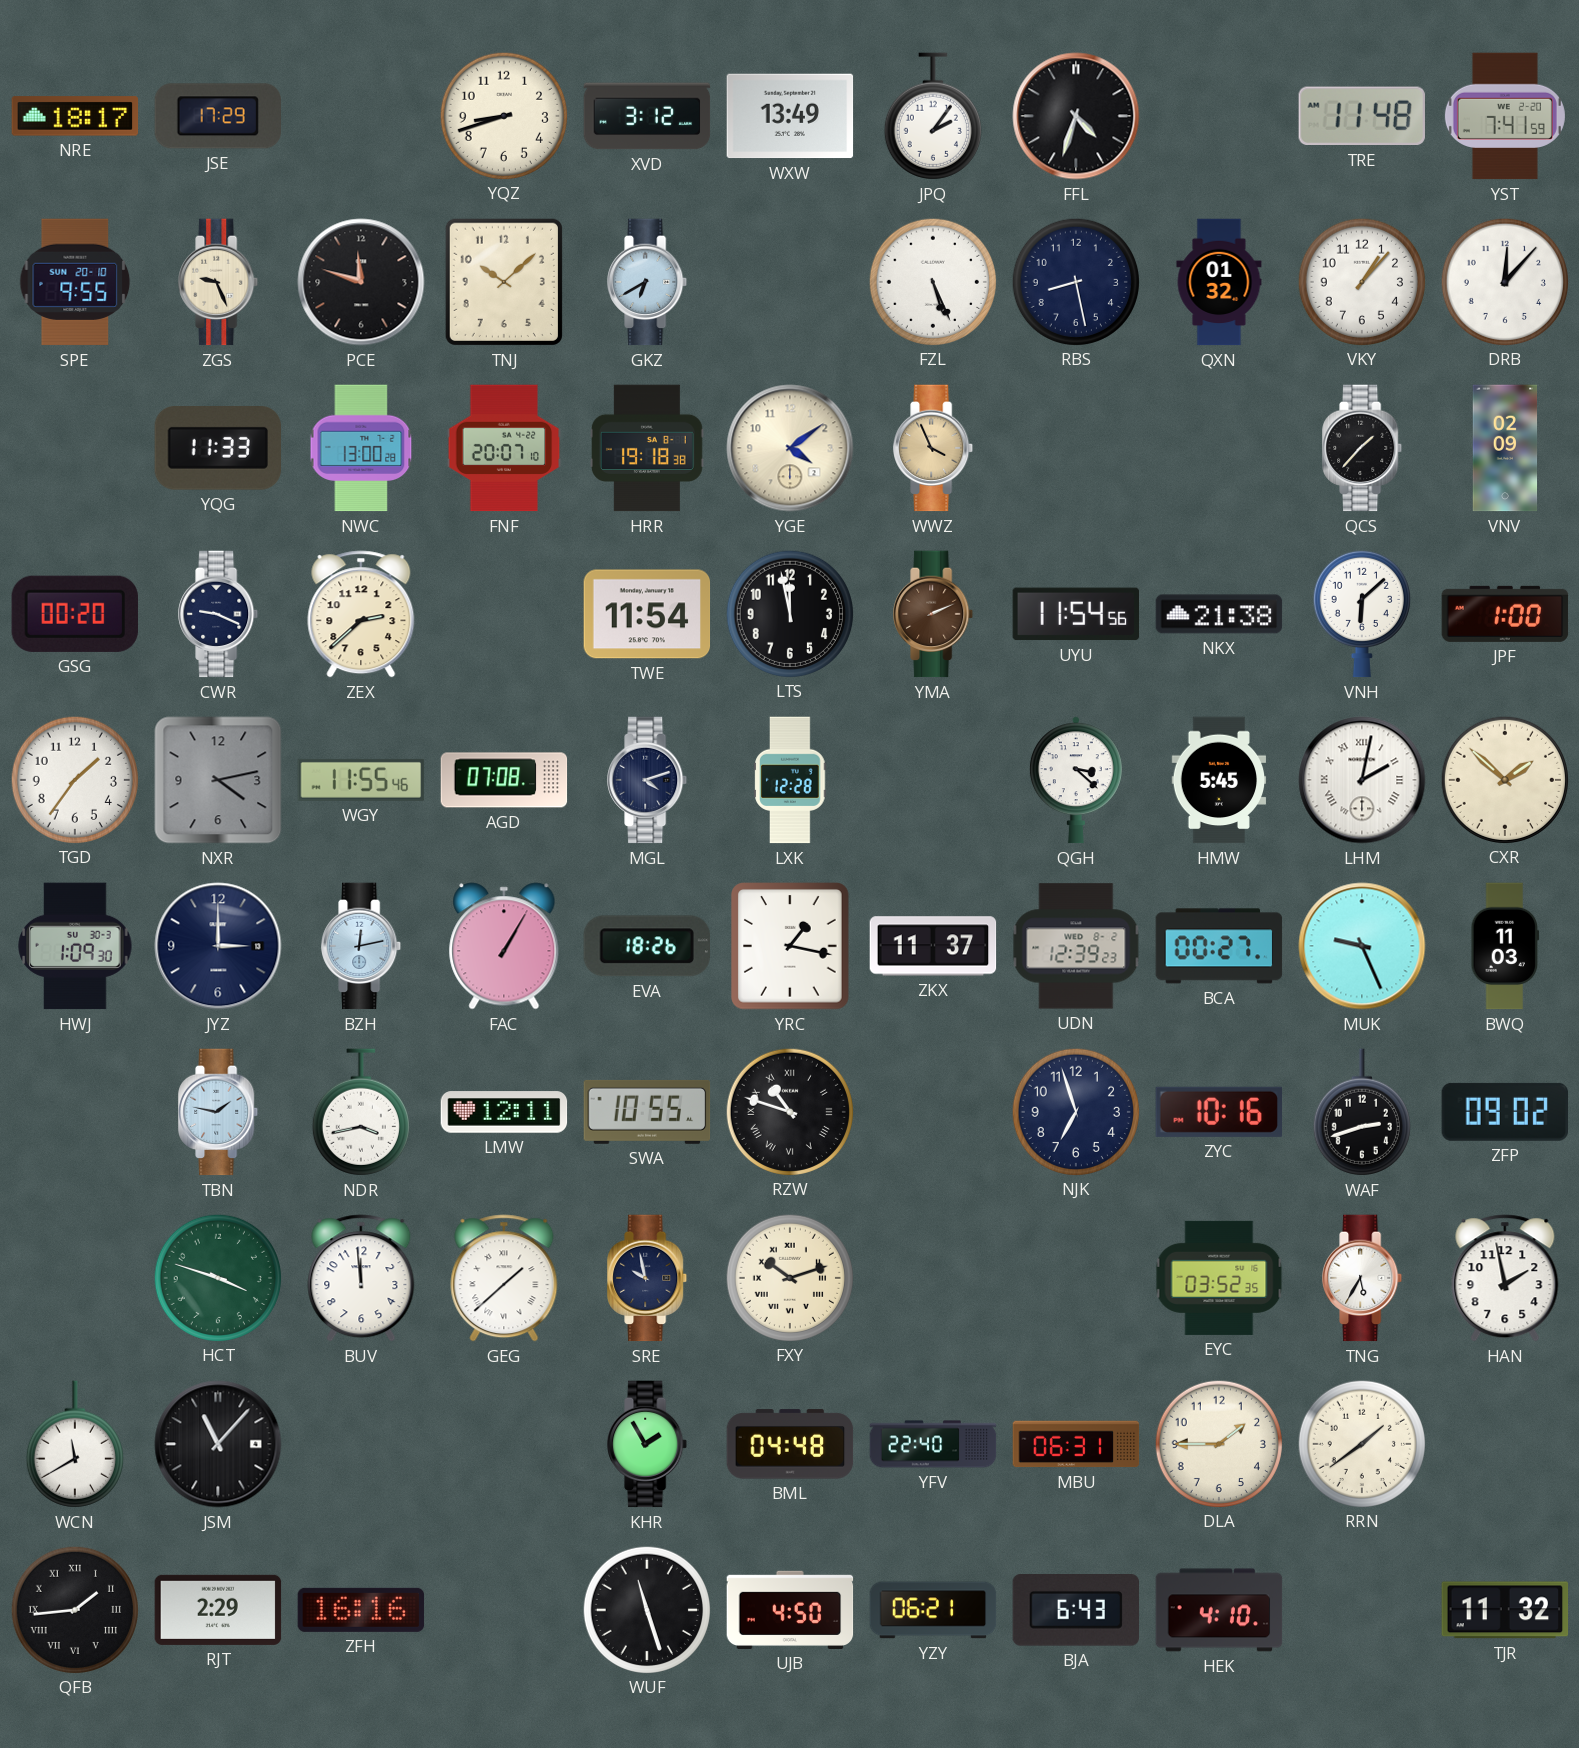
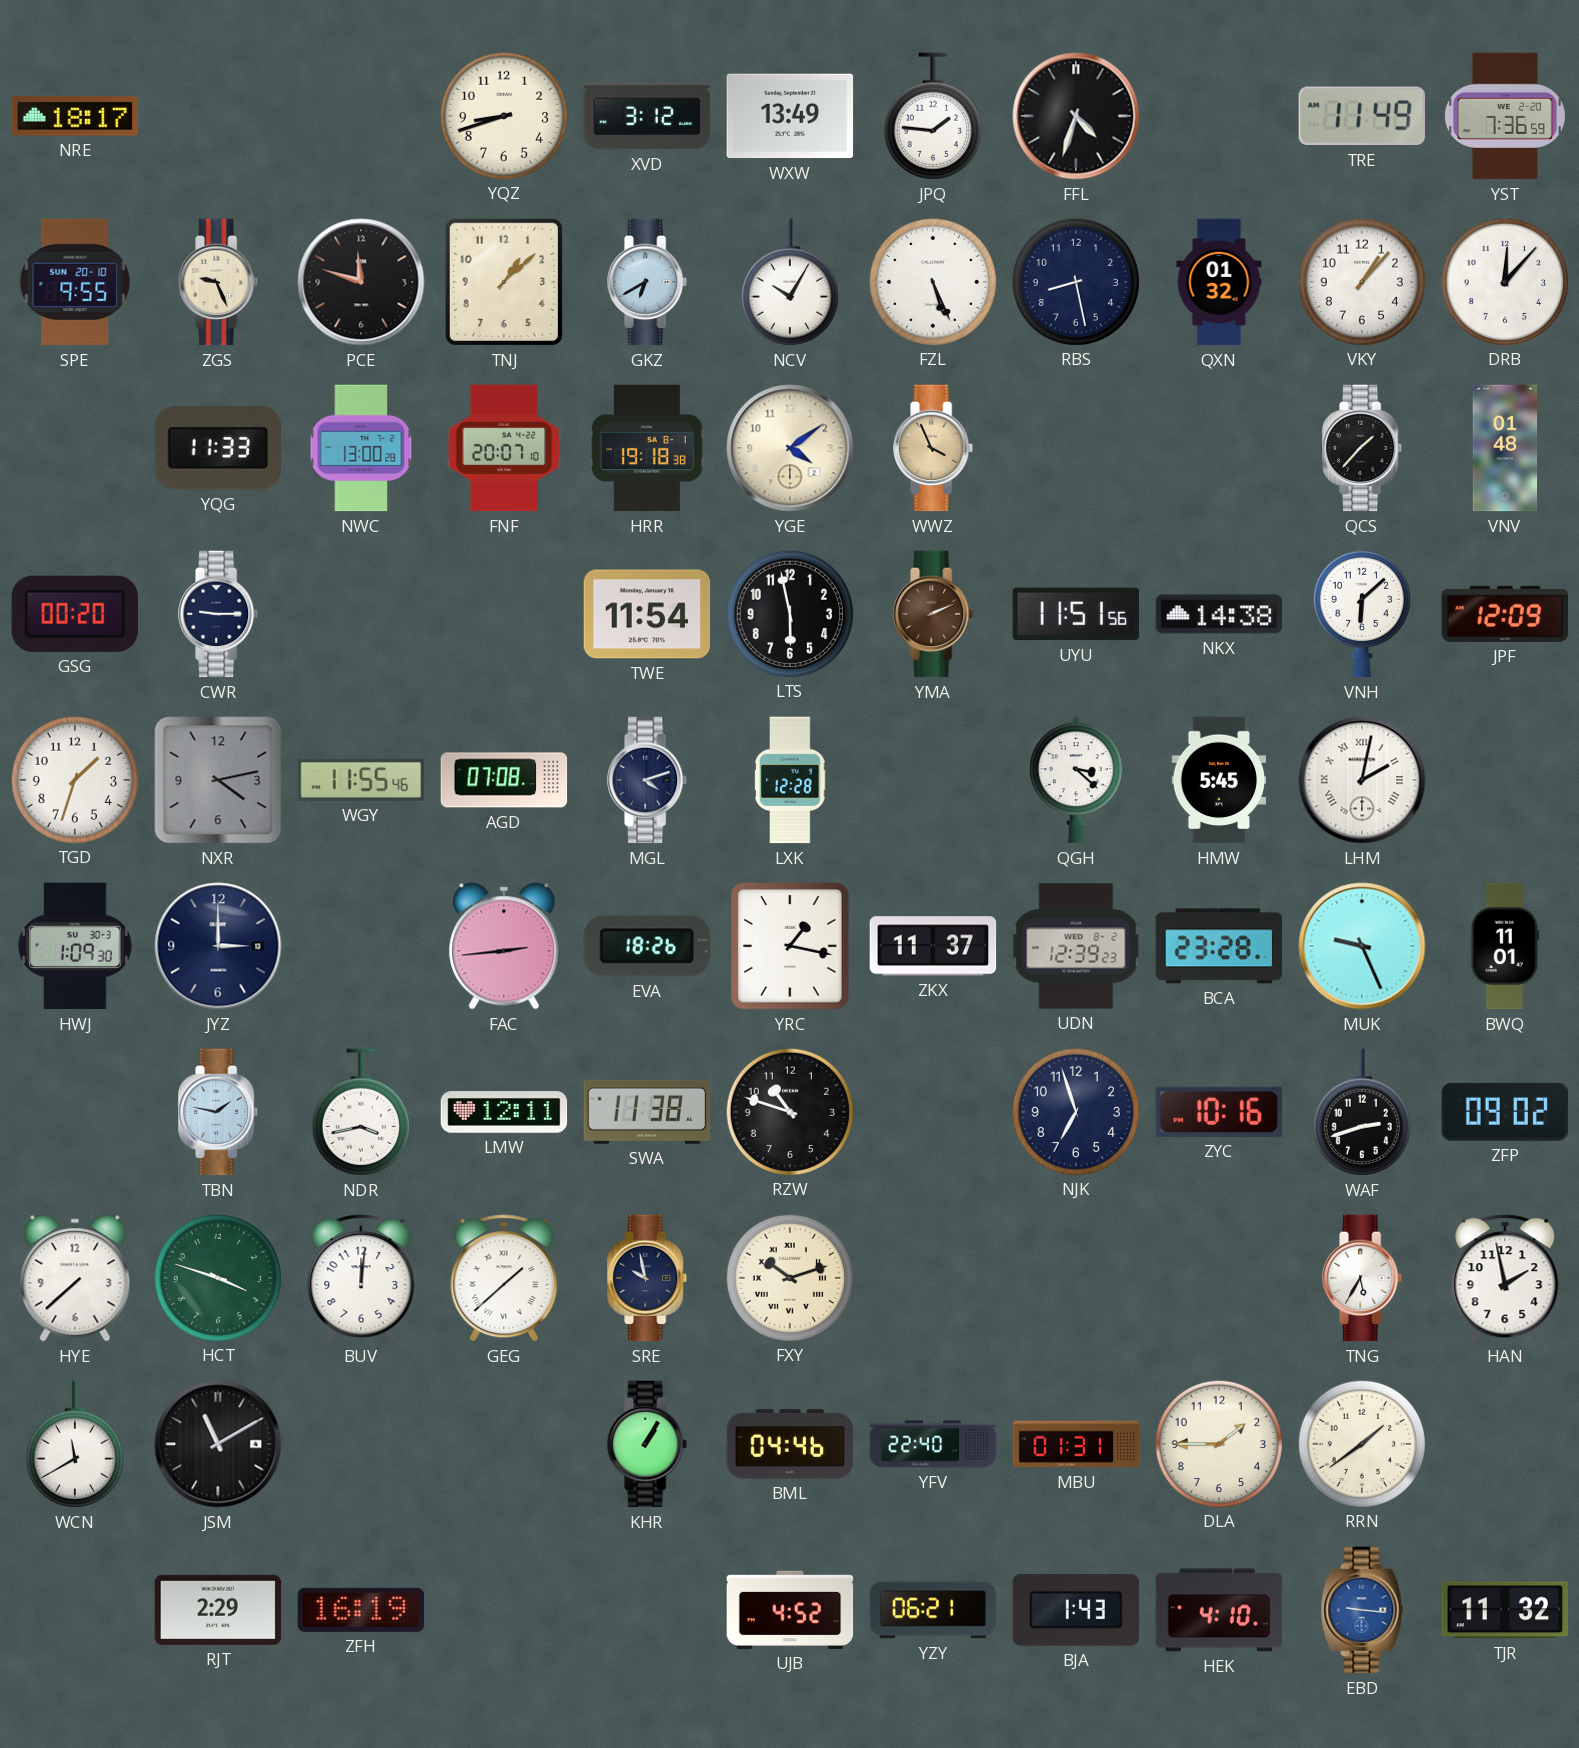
JSE: 17:29 -> none
JPQ: 2:06 -> 1:46
TRE: 11:48 -> 11:49
YST: 7:41 -> 7:36
TNJ: 10:08 -> 1:08
NCV: none -> 10:05
VNV: 02:09 -> 01:48
CWR: 9:19 -> 9:15
ZEX: 2:38 -> none
LTS: 11:58 -> 5:58
UYU: 11:54 -> 11:51
NKX: 21:38 -> 14:38
JPF: 1:00 -> 12:09
TGD: 1:36 -> 1:33
CXR: 1:52 -> none
BZH: 12:13 -> none
FAC: 1:05 -> 2:44
BCA: 00:27 -> 23:28
BWQ: 11:03 -> 11:01
SWA: 10:55 -> 11:38
RZW numerals: Roman -> Arabic
HYE: none -> 7:38
BUV: 11:59 -> 12:01
EYC: 03:52 -> none
JSM: 11:07 -> 11:10
KHR: 1:55 -> 1:05
BML: 04:48 -> 04:46
MBU: 06:31 -> 01:31
QFB: 1:44 -> none
ZFH: 16:16 -> 16:19
WUF: 11:27 -> none
UJB: 4:50 -> 4:52
BJA: 6:43 -> 1:43
EBD: none -> 9:16
